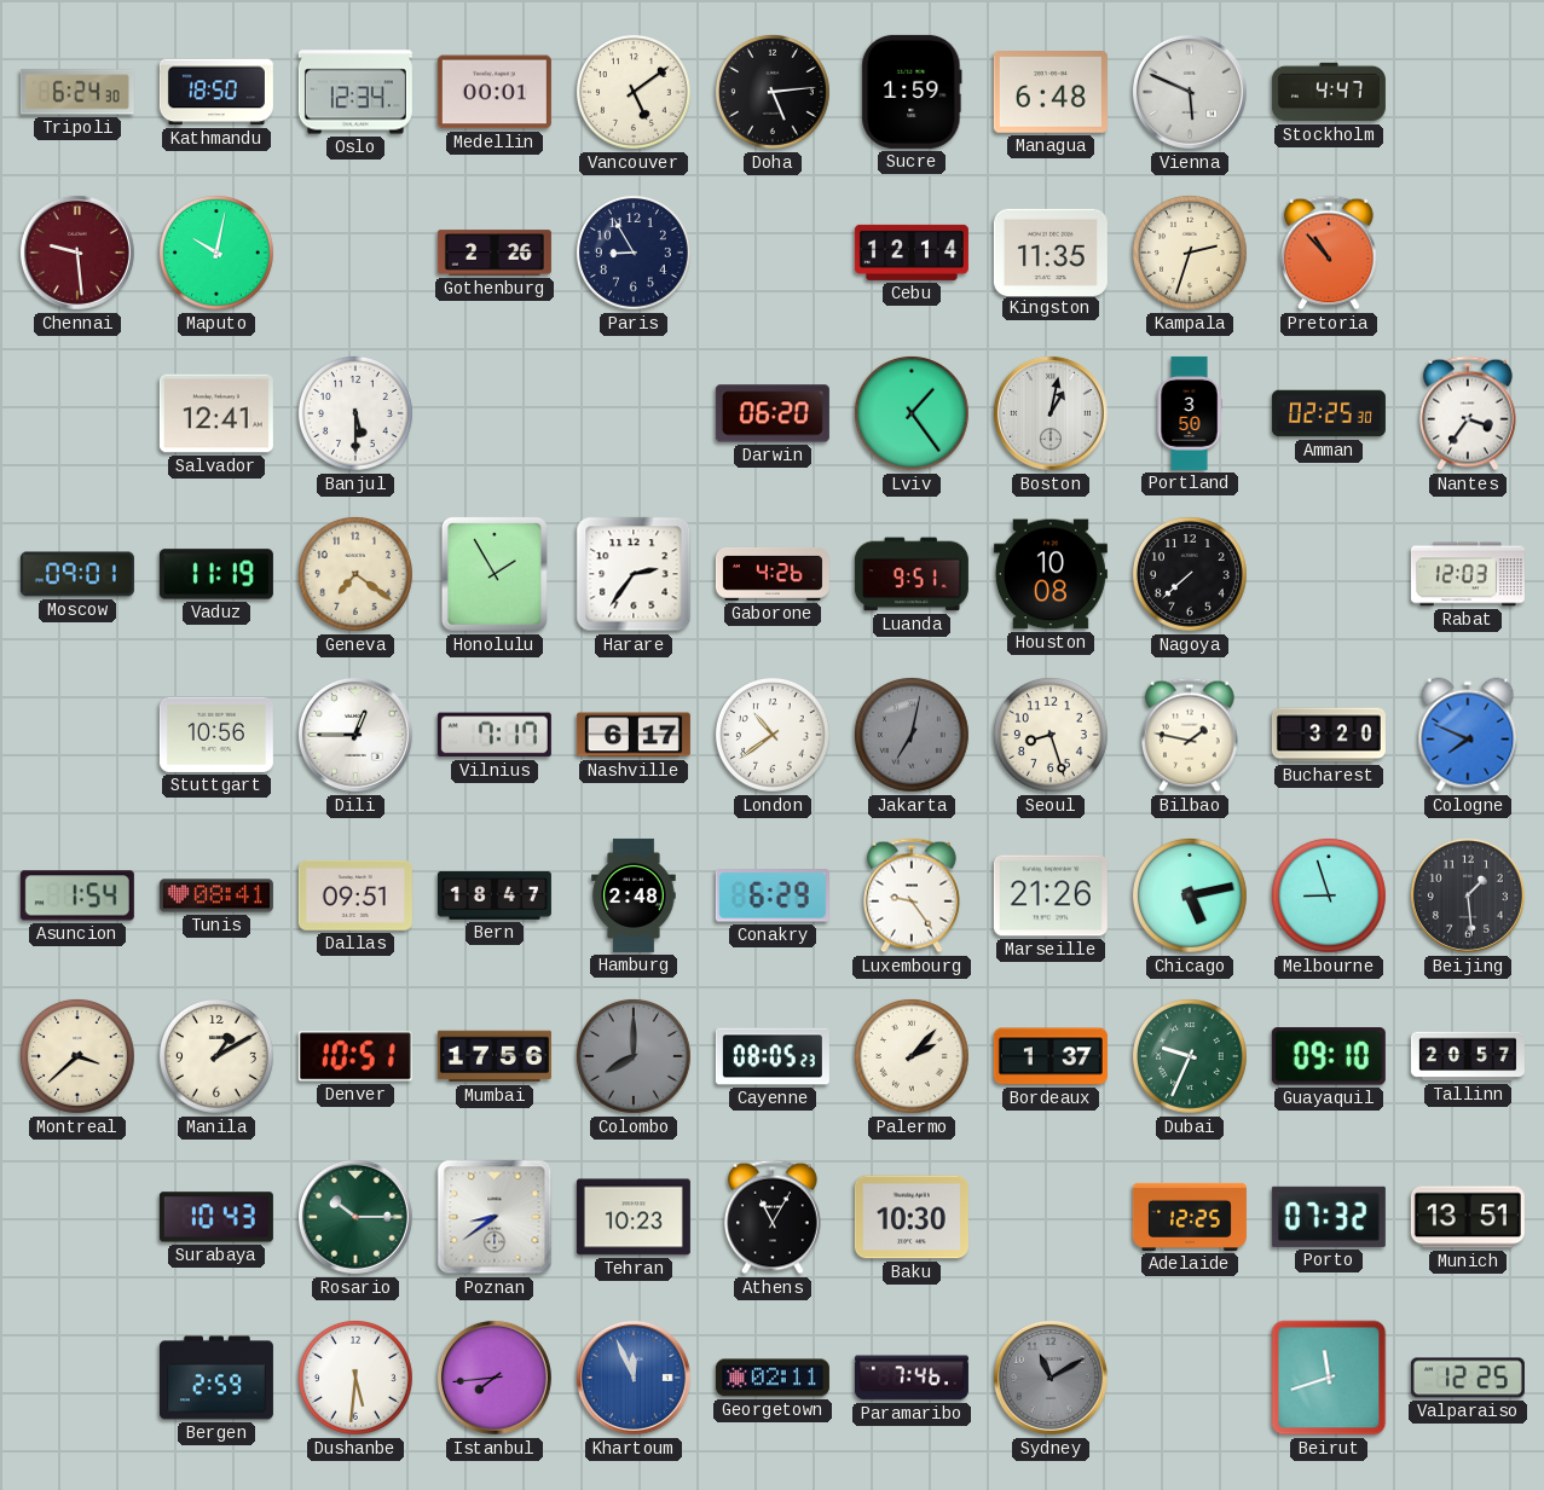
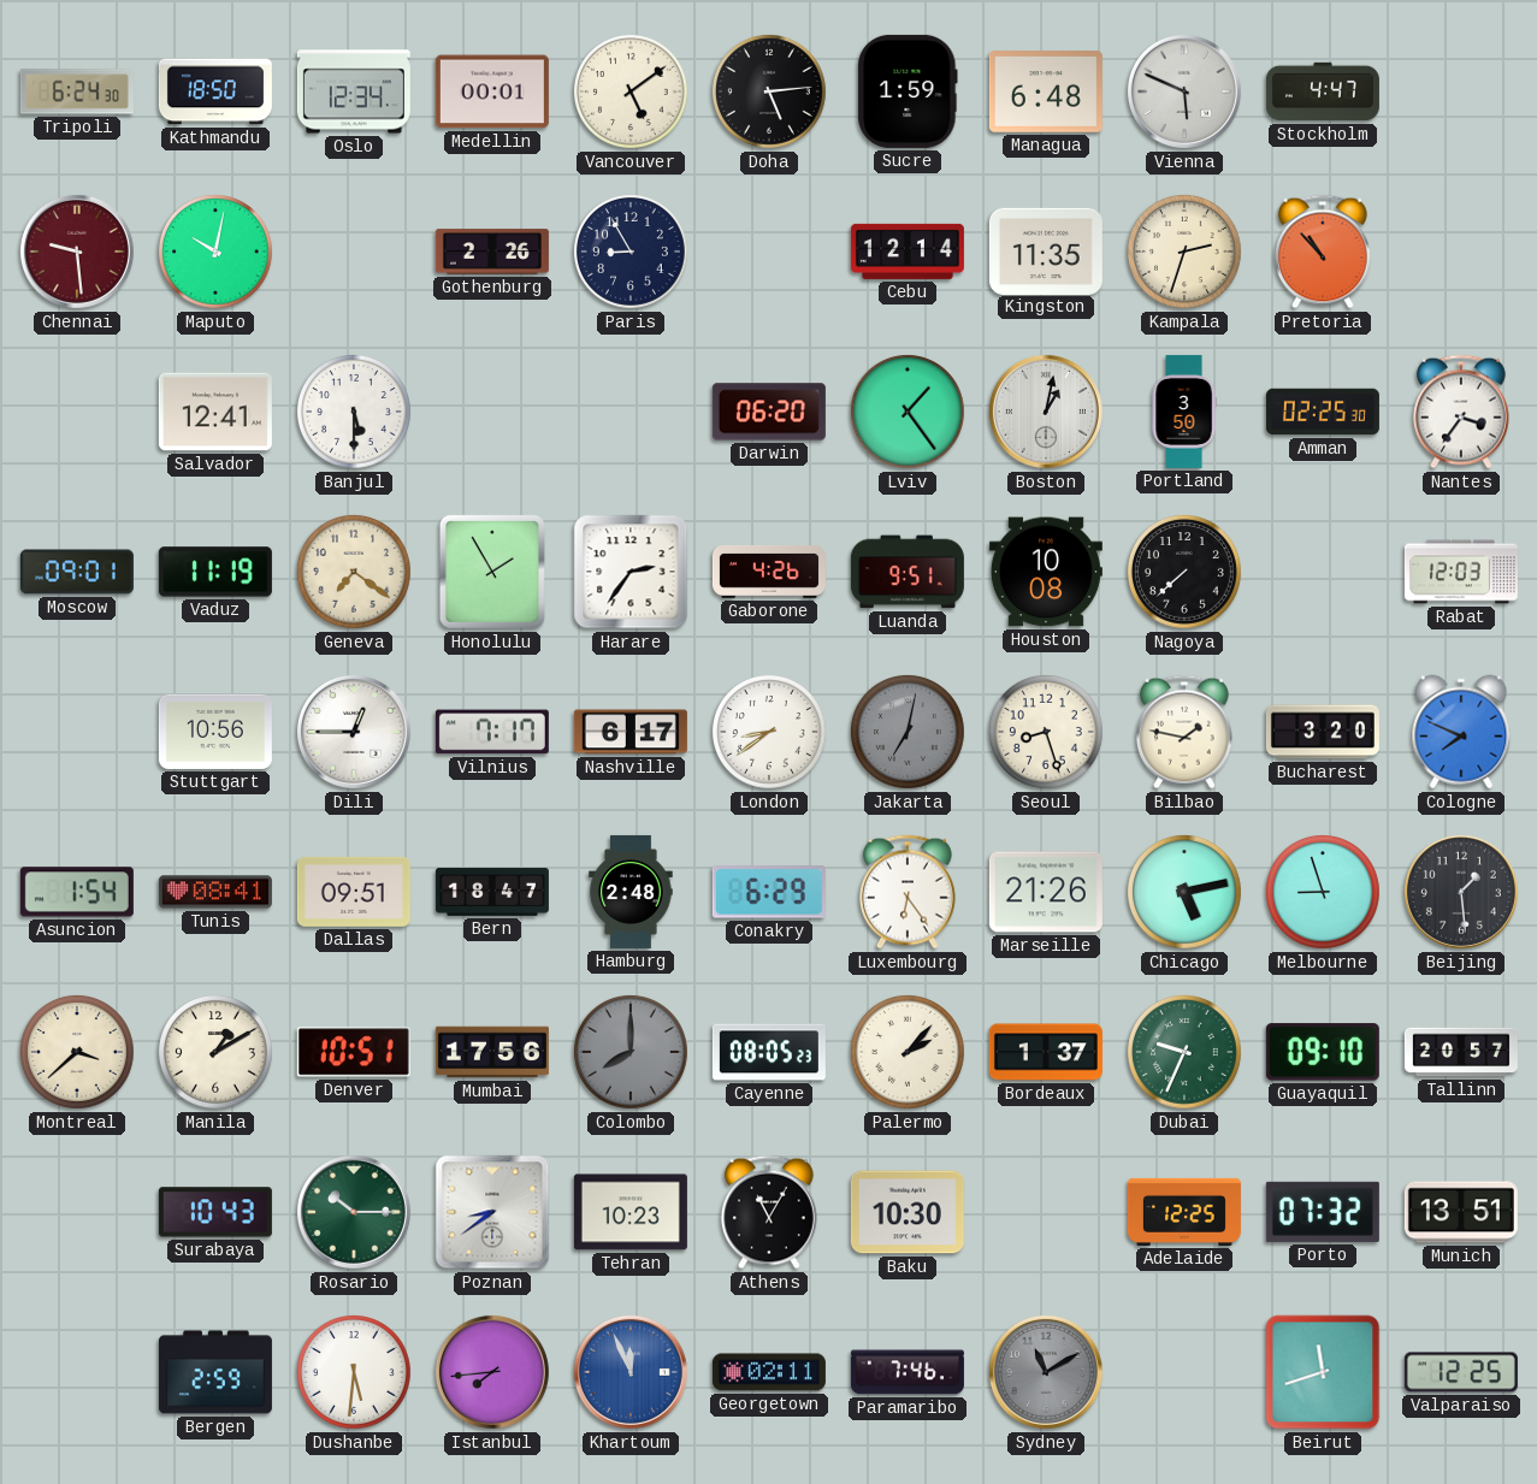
London: 10:39 -> 8:39
Luxembourg: 9:24 -> 6:24
